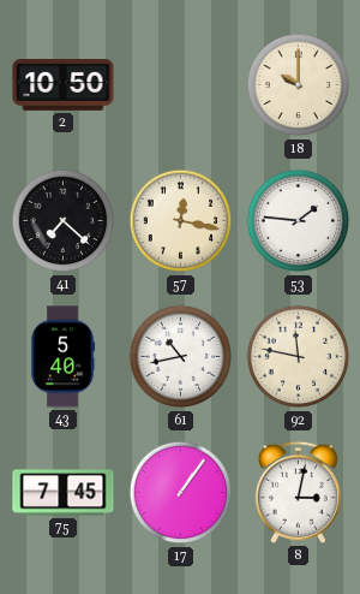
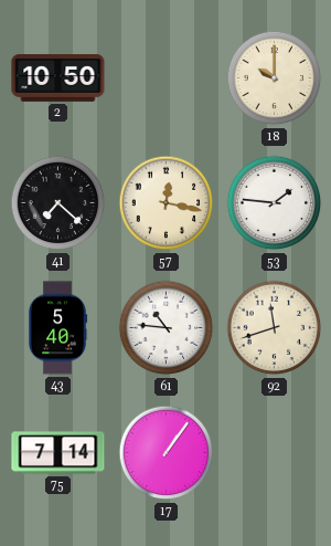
61: 10:43 -> 10:46
92: 11:47 -> 11:42
75: 7:45 -> 7:14
8: 3:02 -> none
